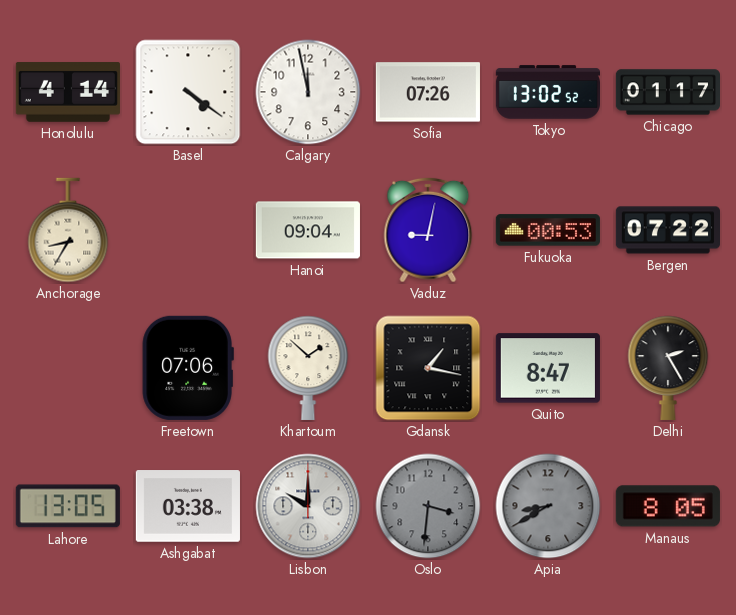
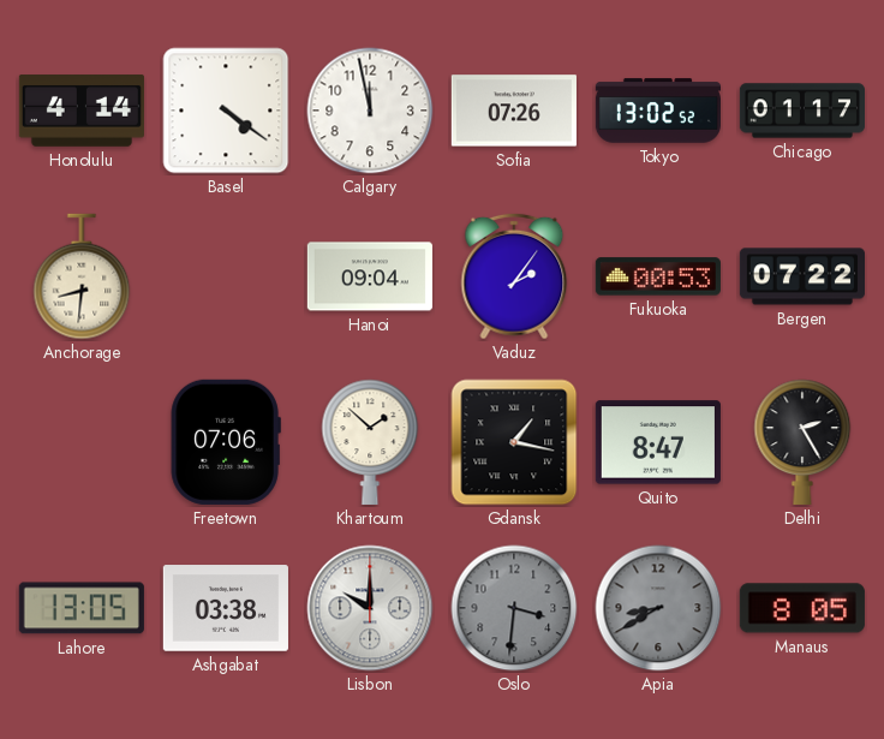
Anchorage: 8:35 -> 8:31
Vaduz: 9:02 -> 2:06
